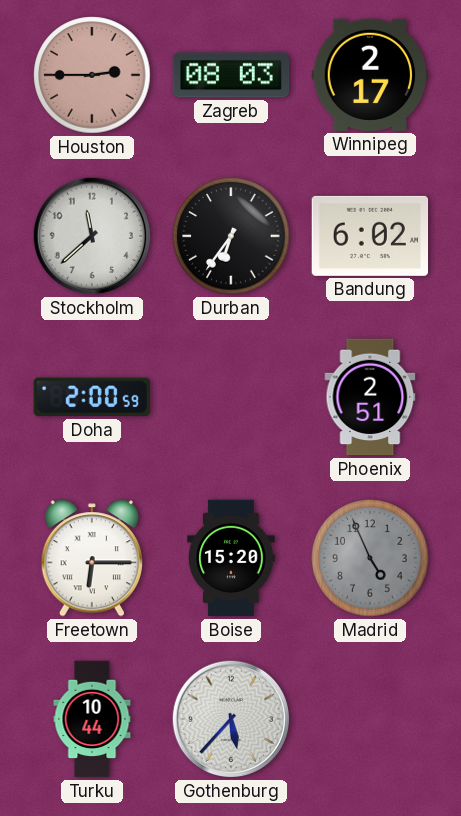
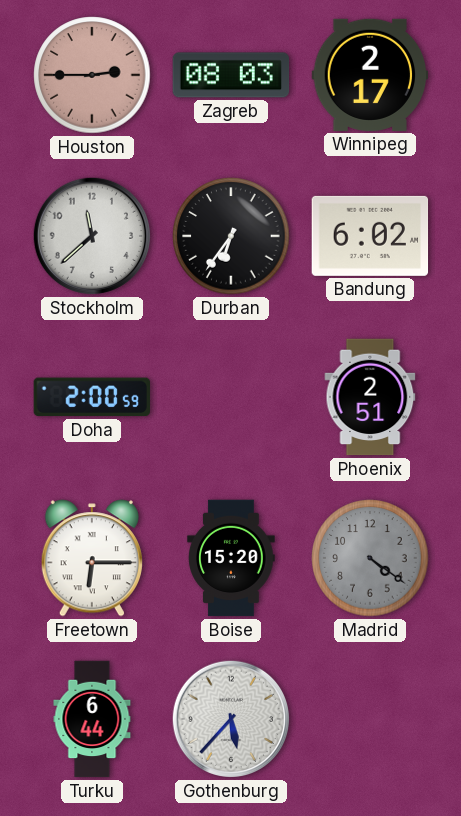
Madrid: 4:56 -> 4:21
Turku: 10:44 -> 6:44
